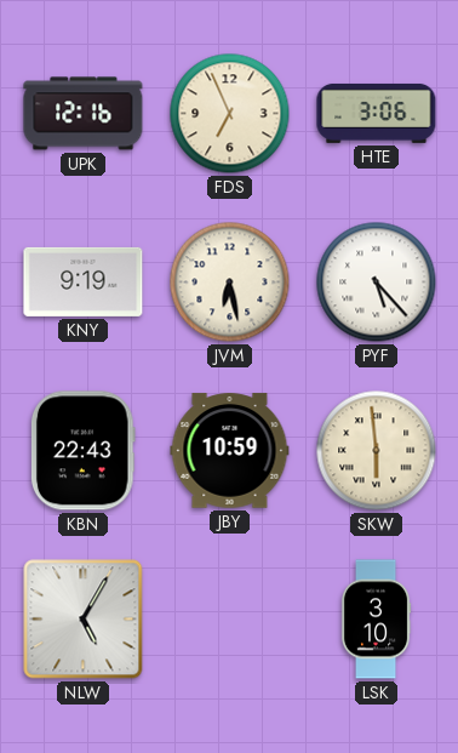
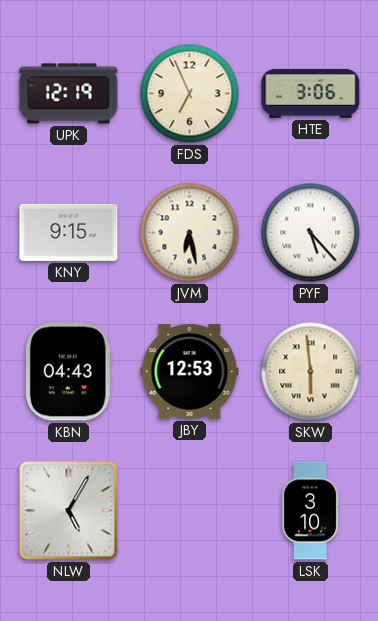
UPK: 12:16 -> 12:19
KNY: 9:19 -> 9:15
KBN: 22:43 -> 04:43
JBY: 10:59 -> 12:53
